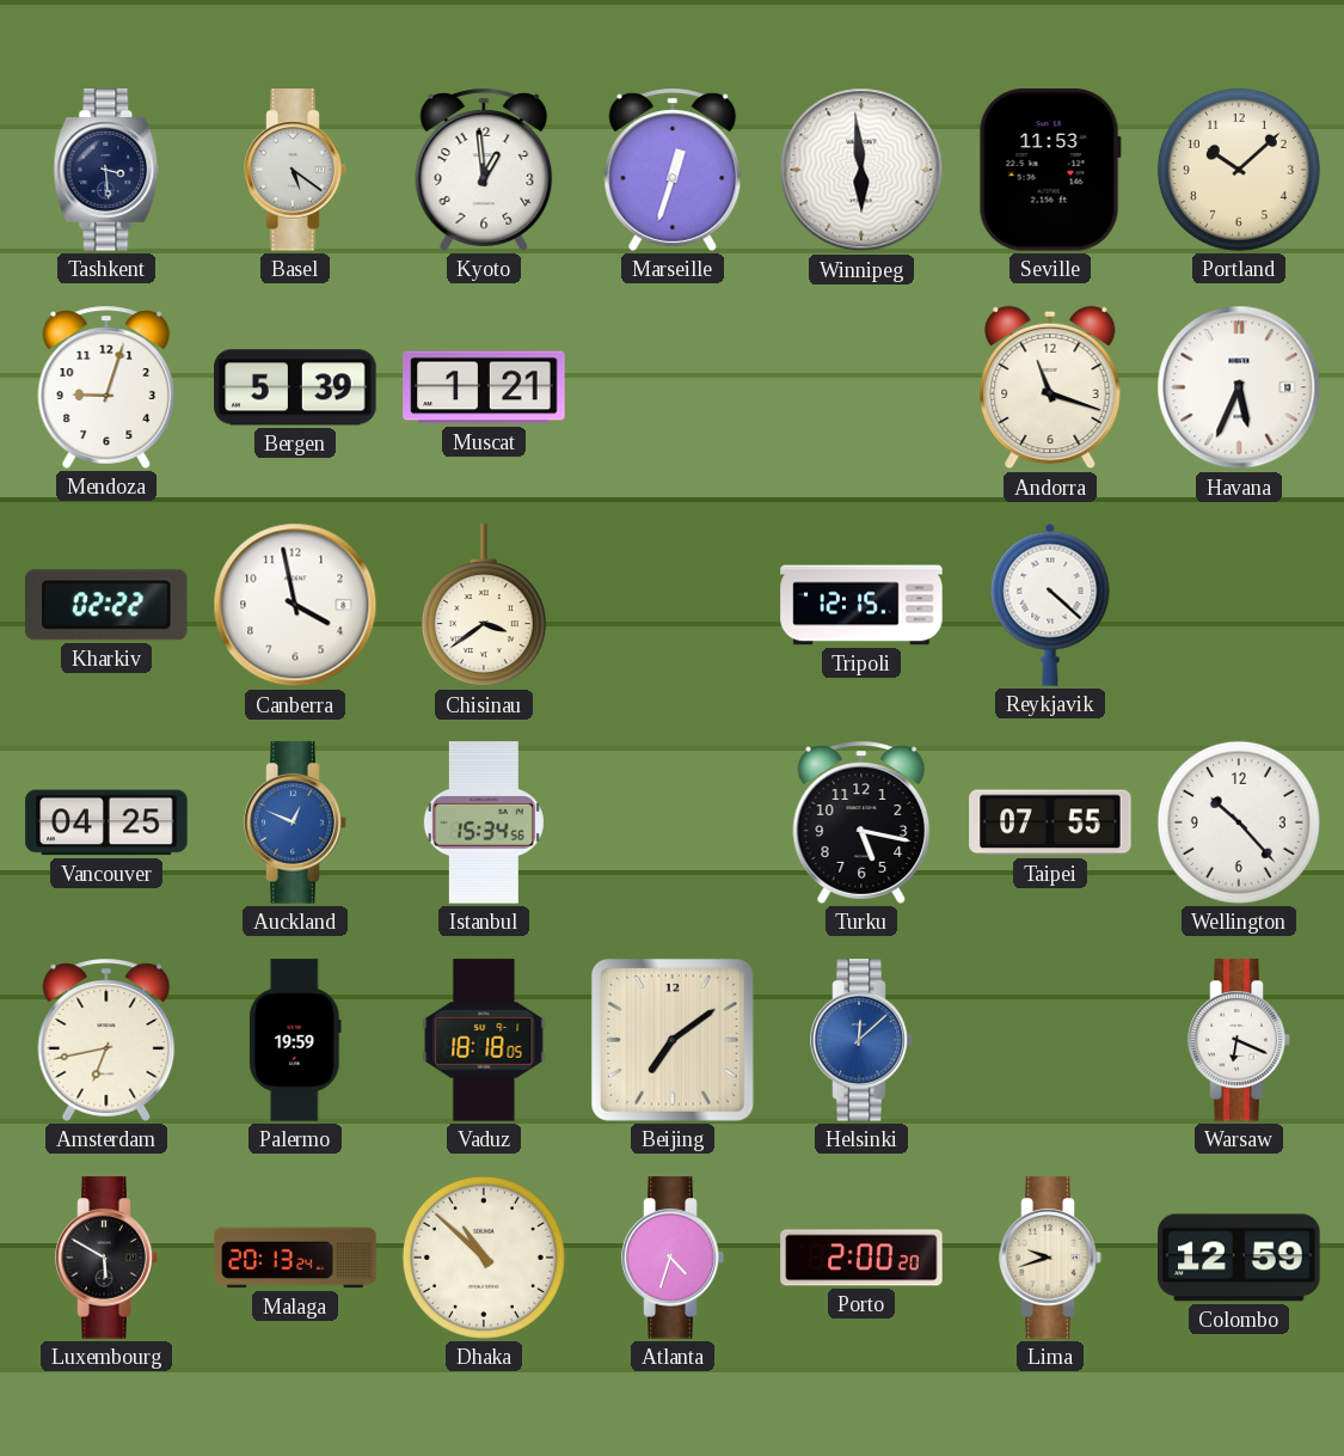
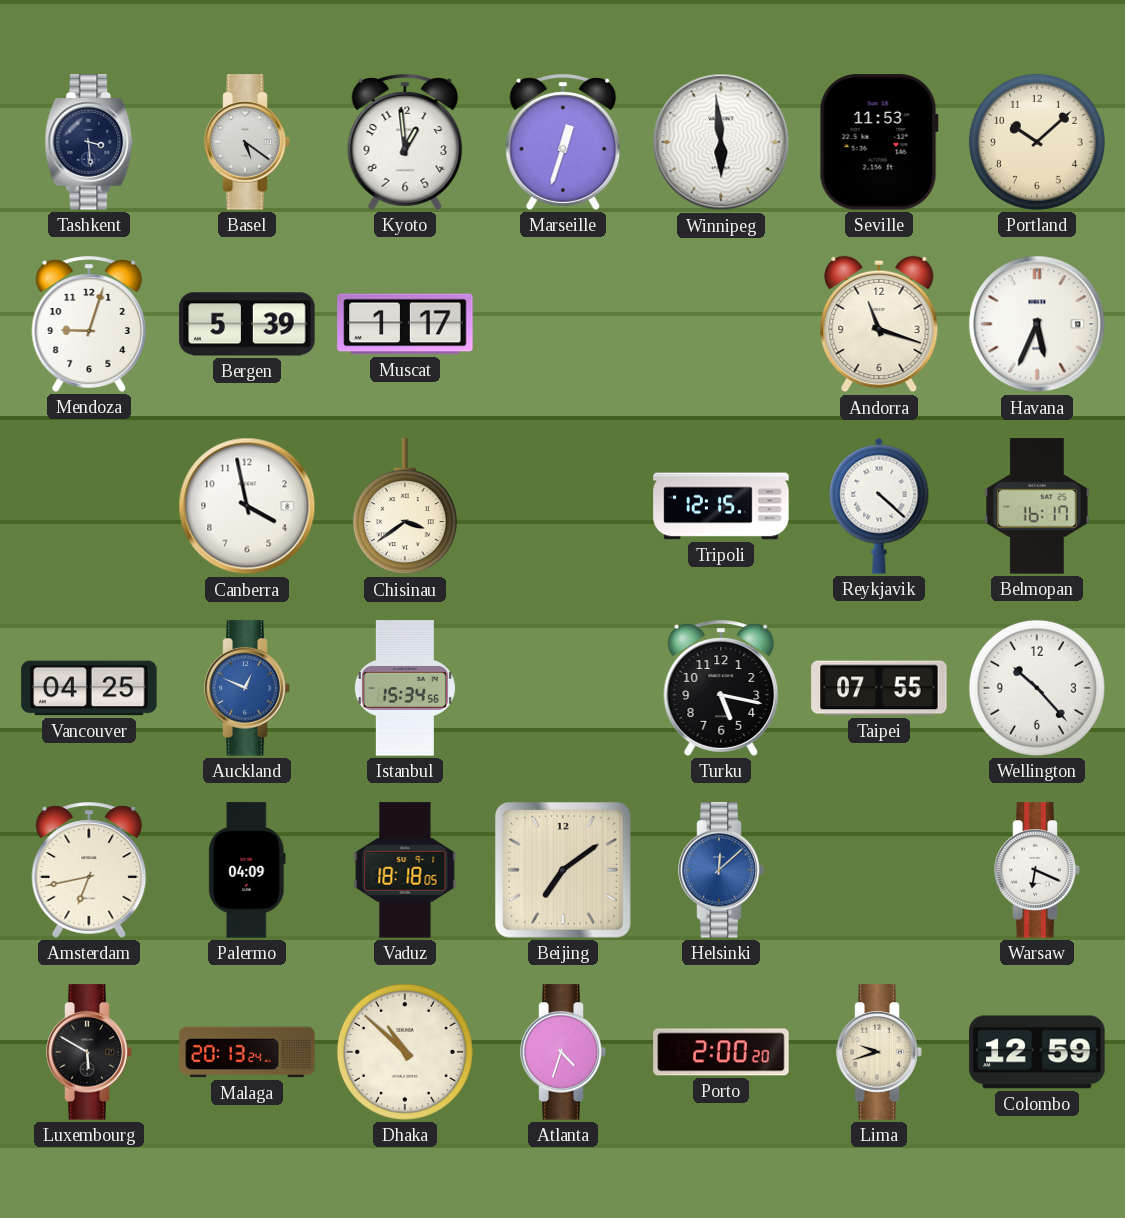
Muscat: 1:21 -> 1:17
Kharkiv: 02:22 -> none
Belmopan: none -> 16:17
Palermo: 19:59 -> 04:09
